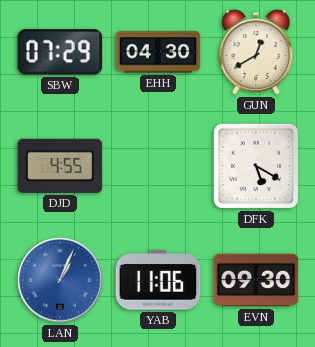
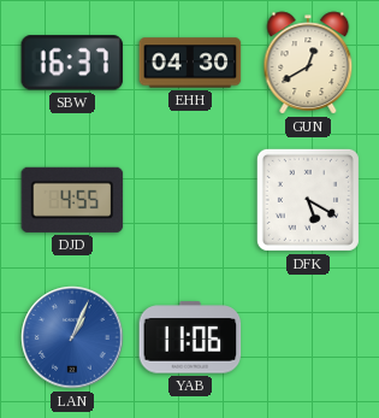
SBW: 07:29 -> 16:37
EVN: 09:30 -> none
